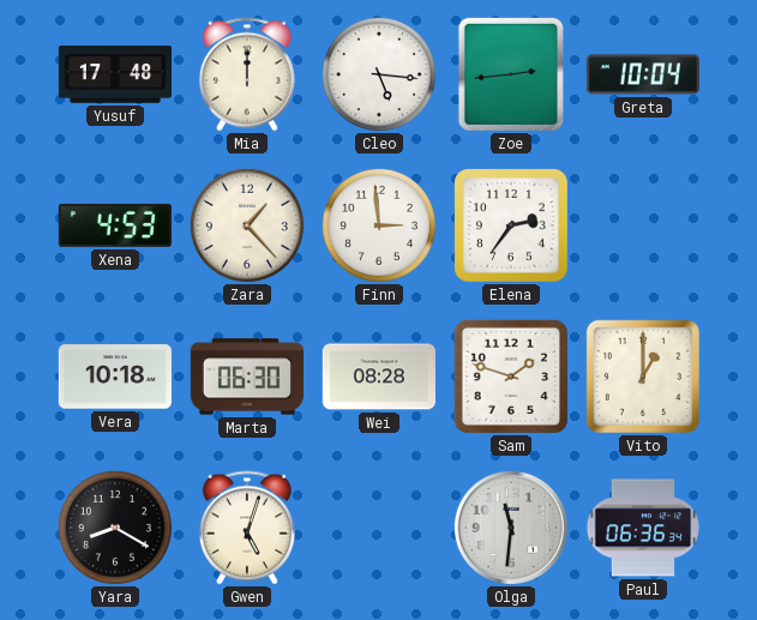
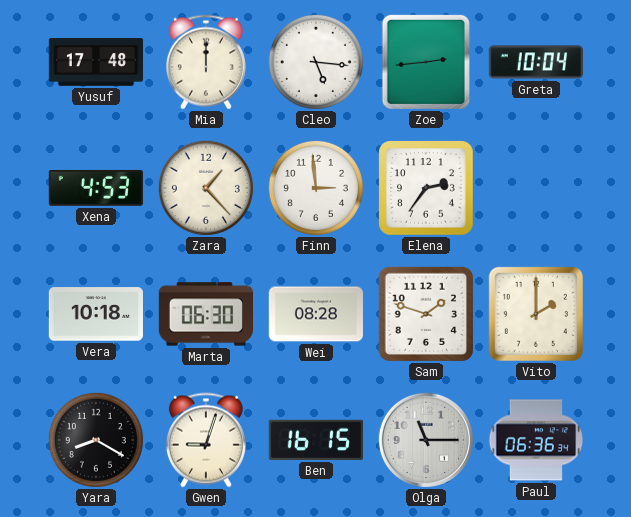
Vito: 1:00 -> 2:00
Gwen: 5:03 -> 9:03
Ben: none -> 16:15
Olga: 11:31 -> 11:15
